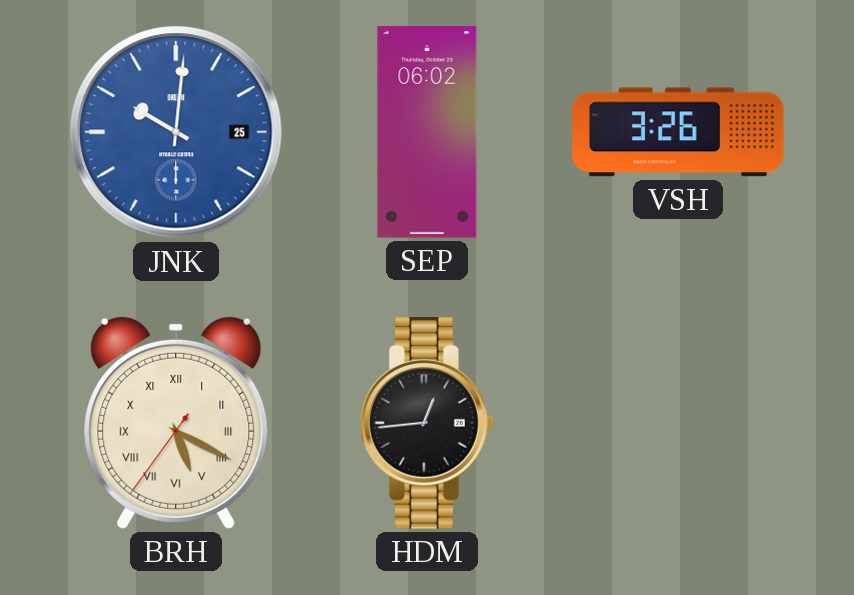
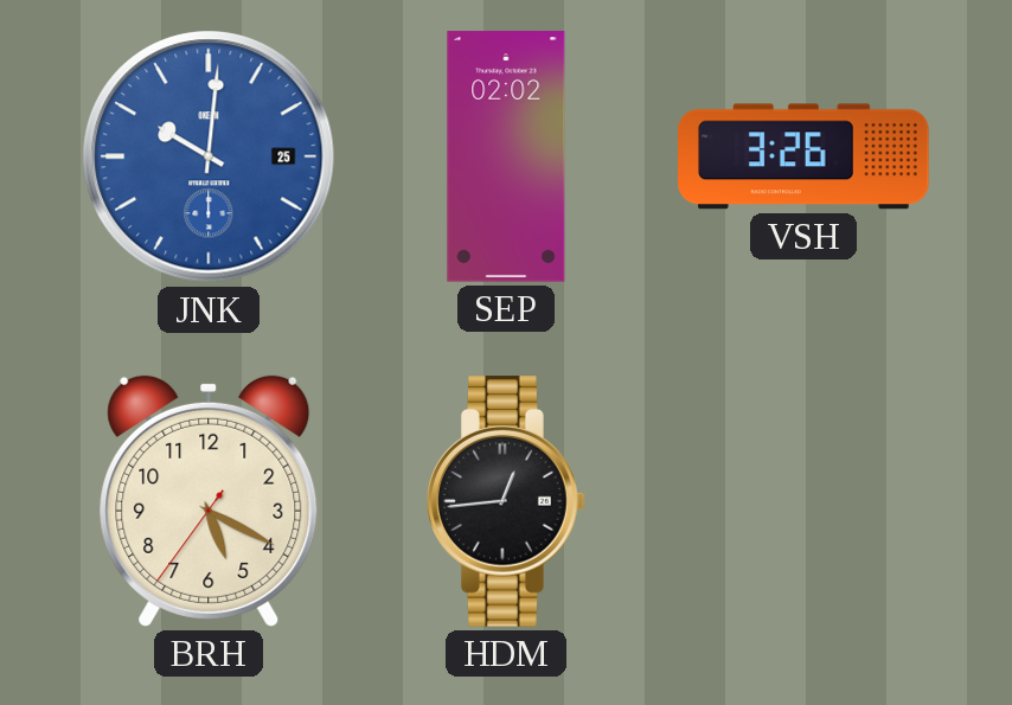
SEP: 06:02 -> 02:02
BRH numerals: Roman -> Arabic
